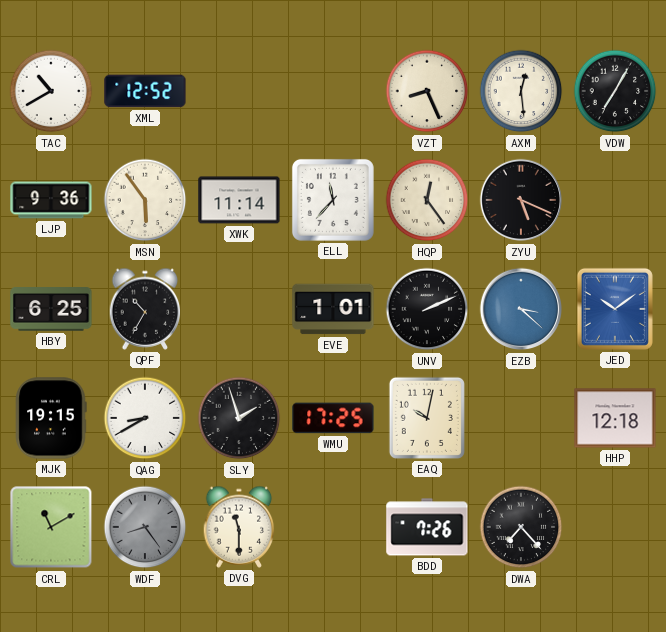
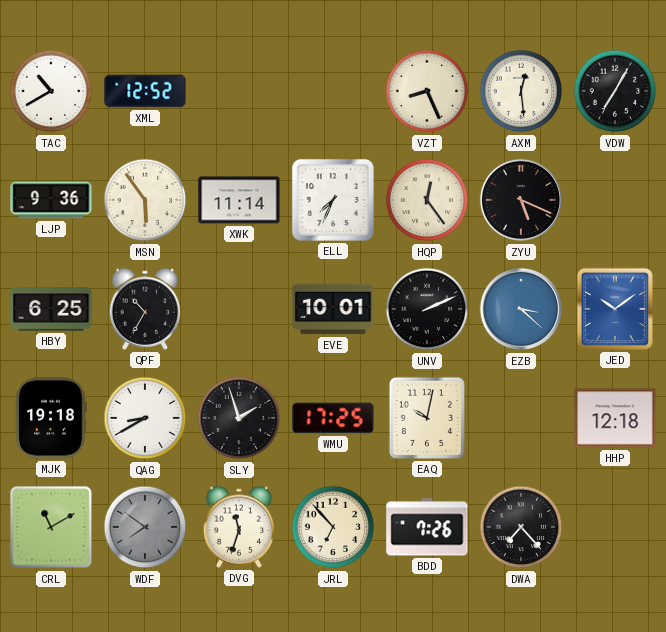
ELL: 11:37 -> 7:34
EVE: 1:01 -> 10:01
MJK: 19:15 -> 19:18
WDF: 8:24 -> 7:51
DVG: 11:30 -> 11:33
JRL: none -> 6:53
